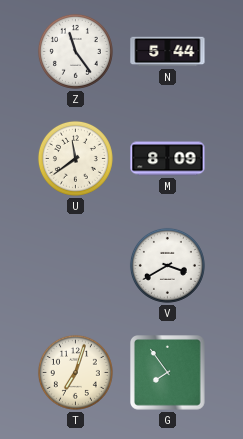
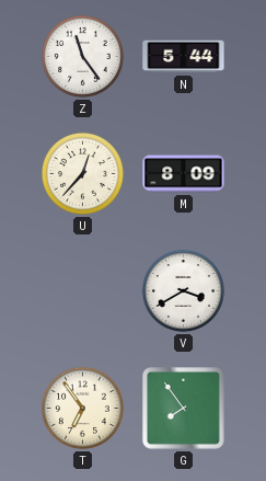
U: 11:39 -> 12:37
T: 7:03 -> 6:54
